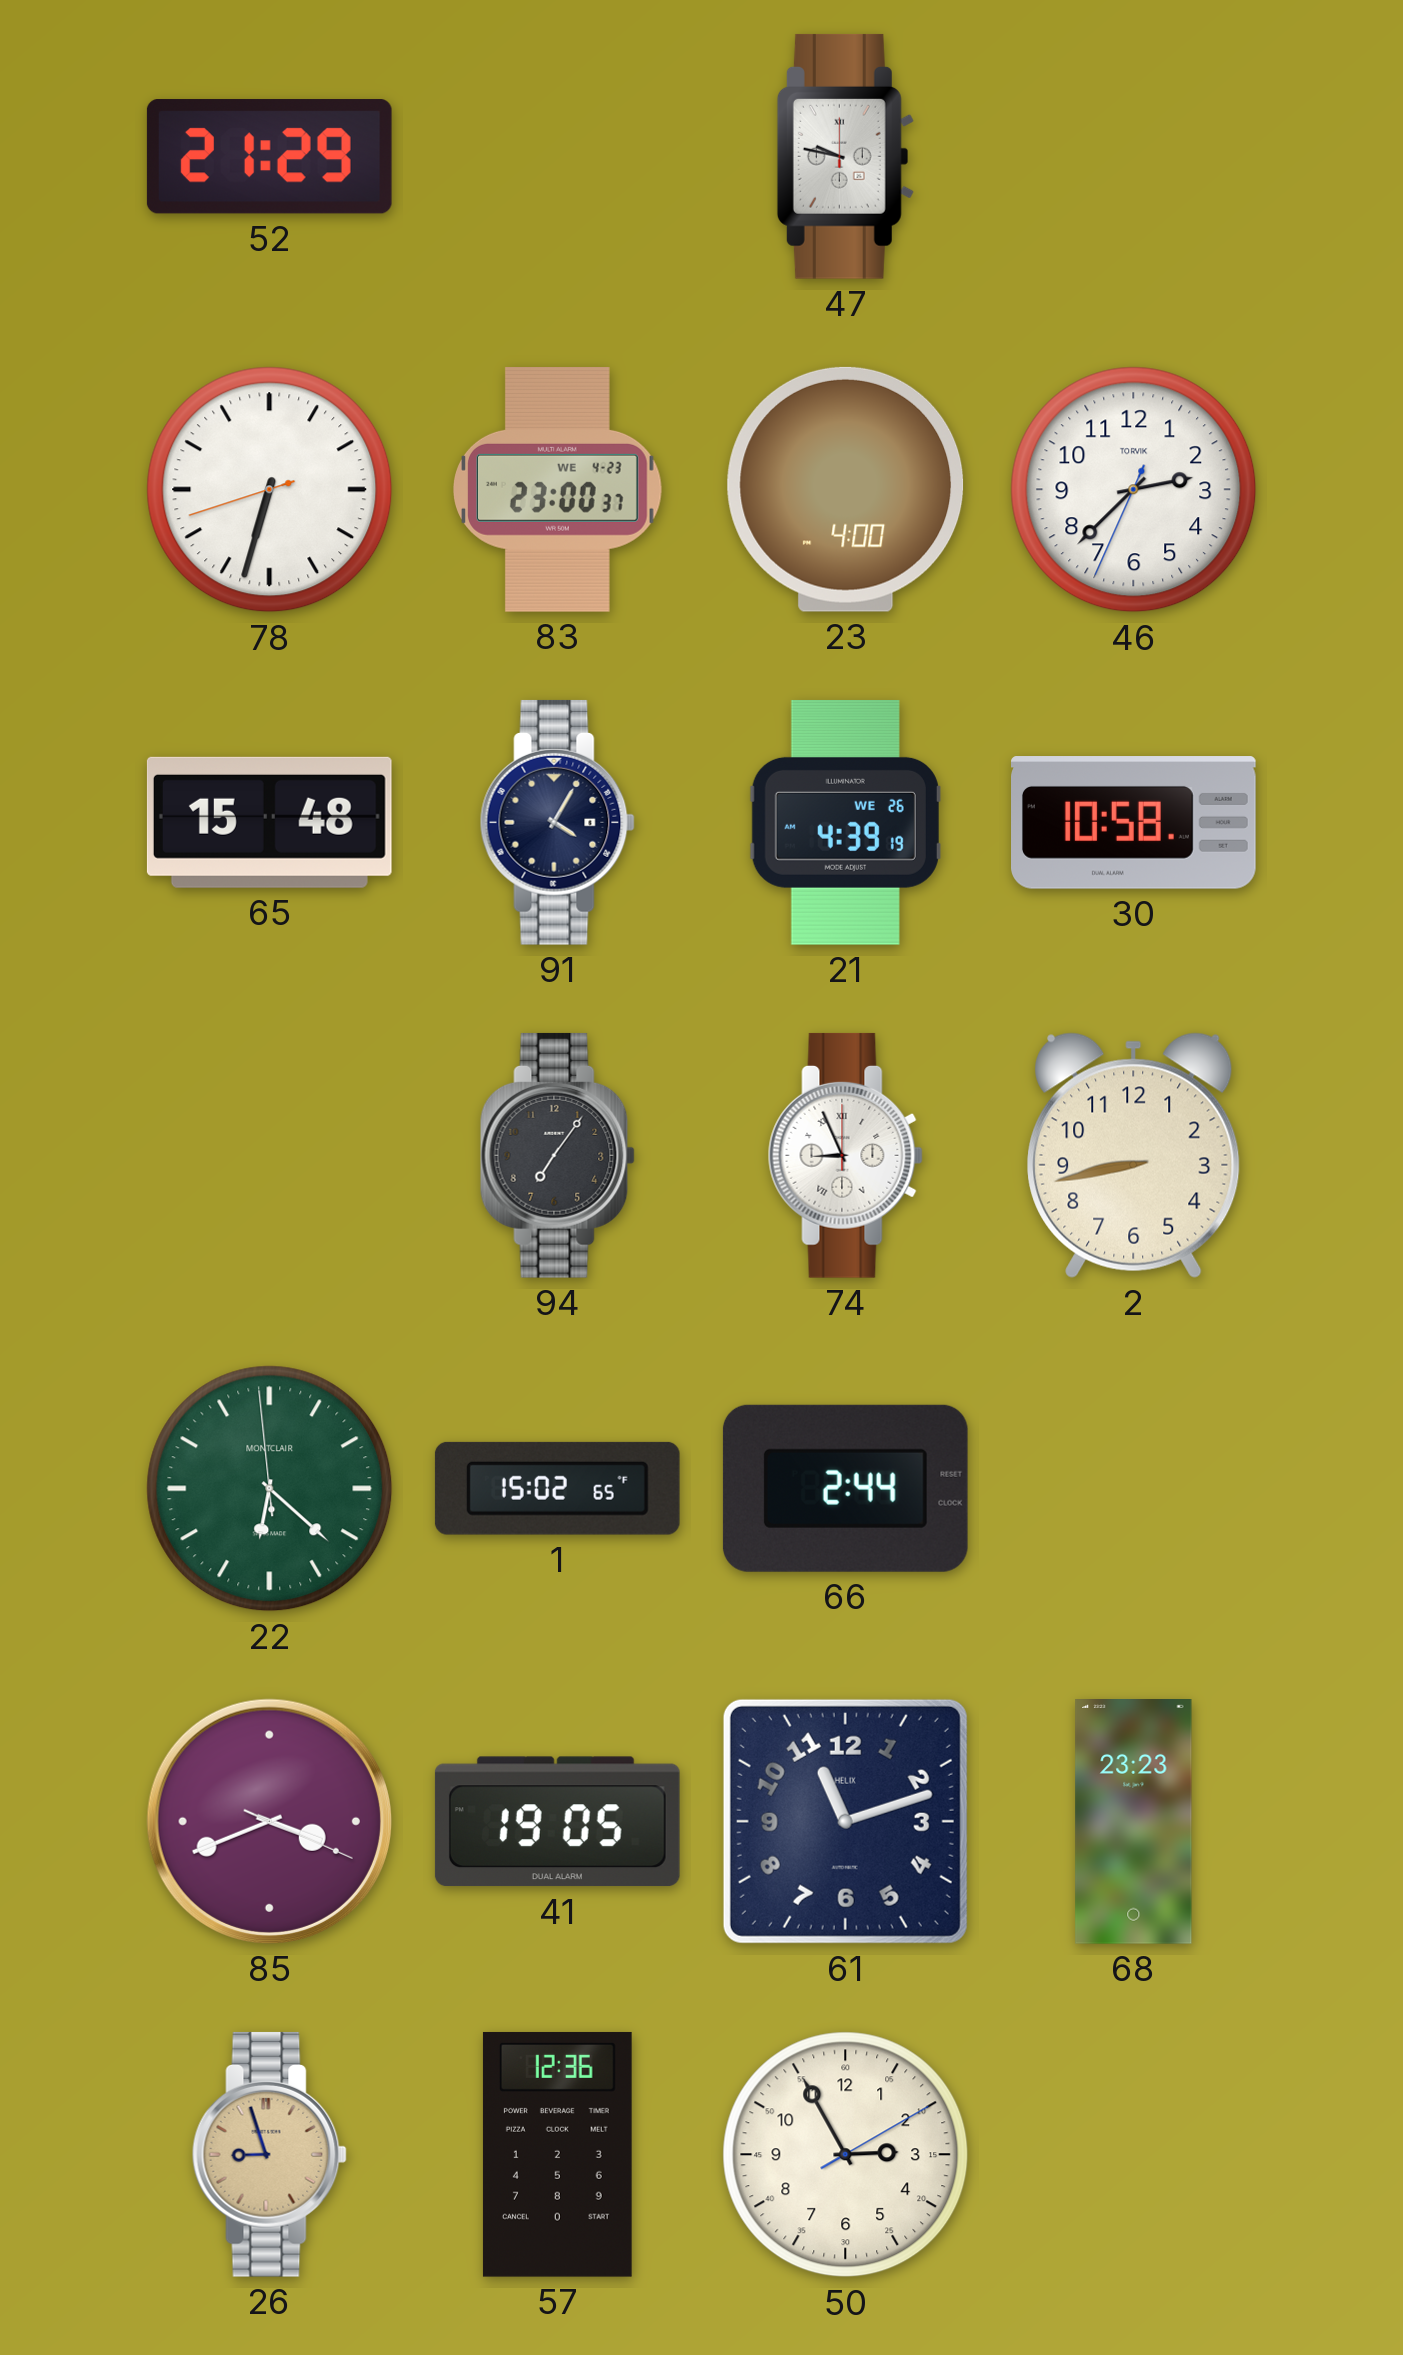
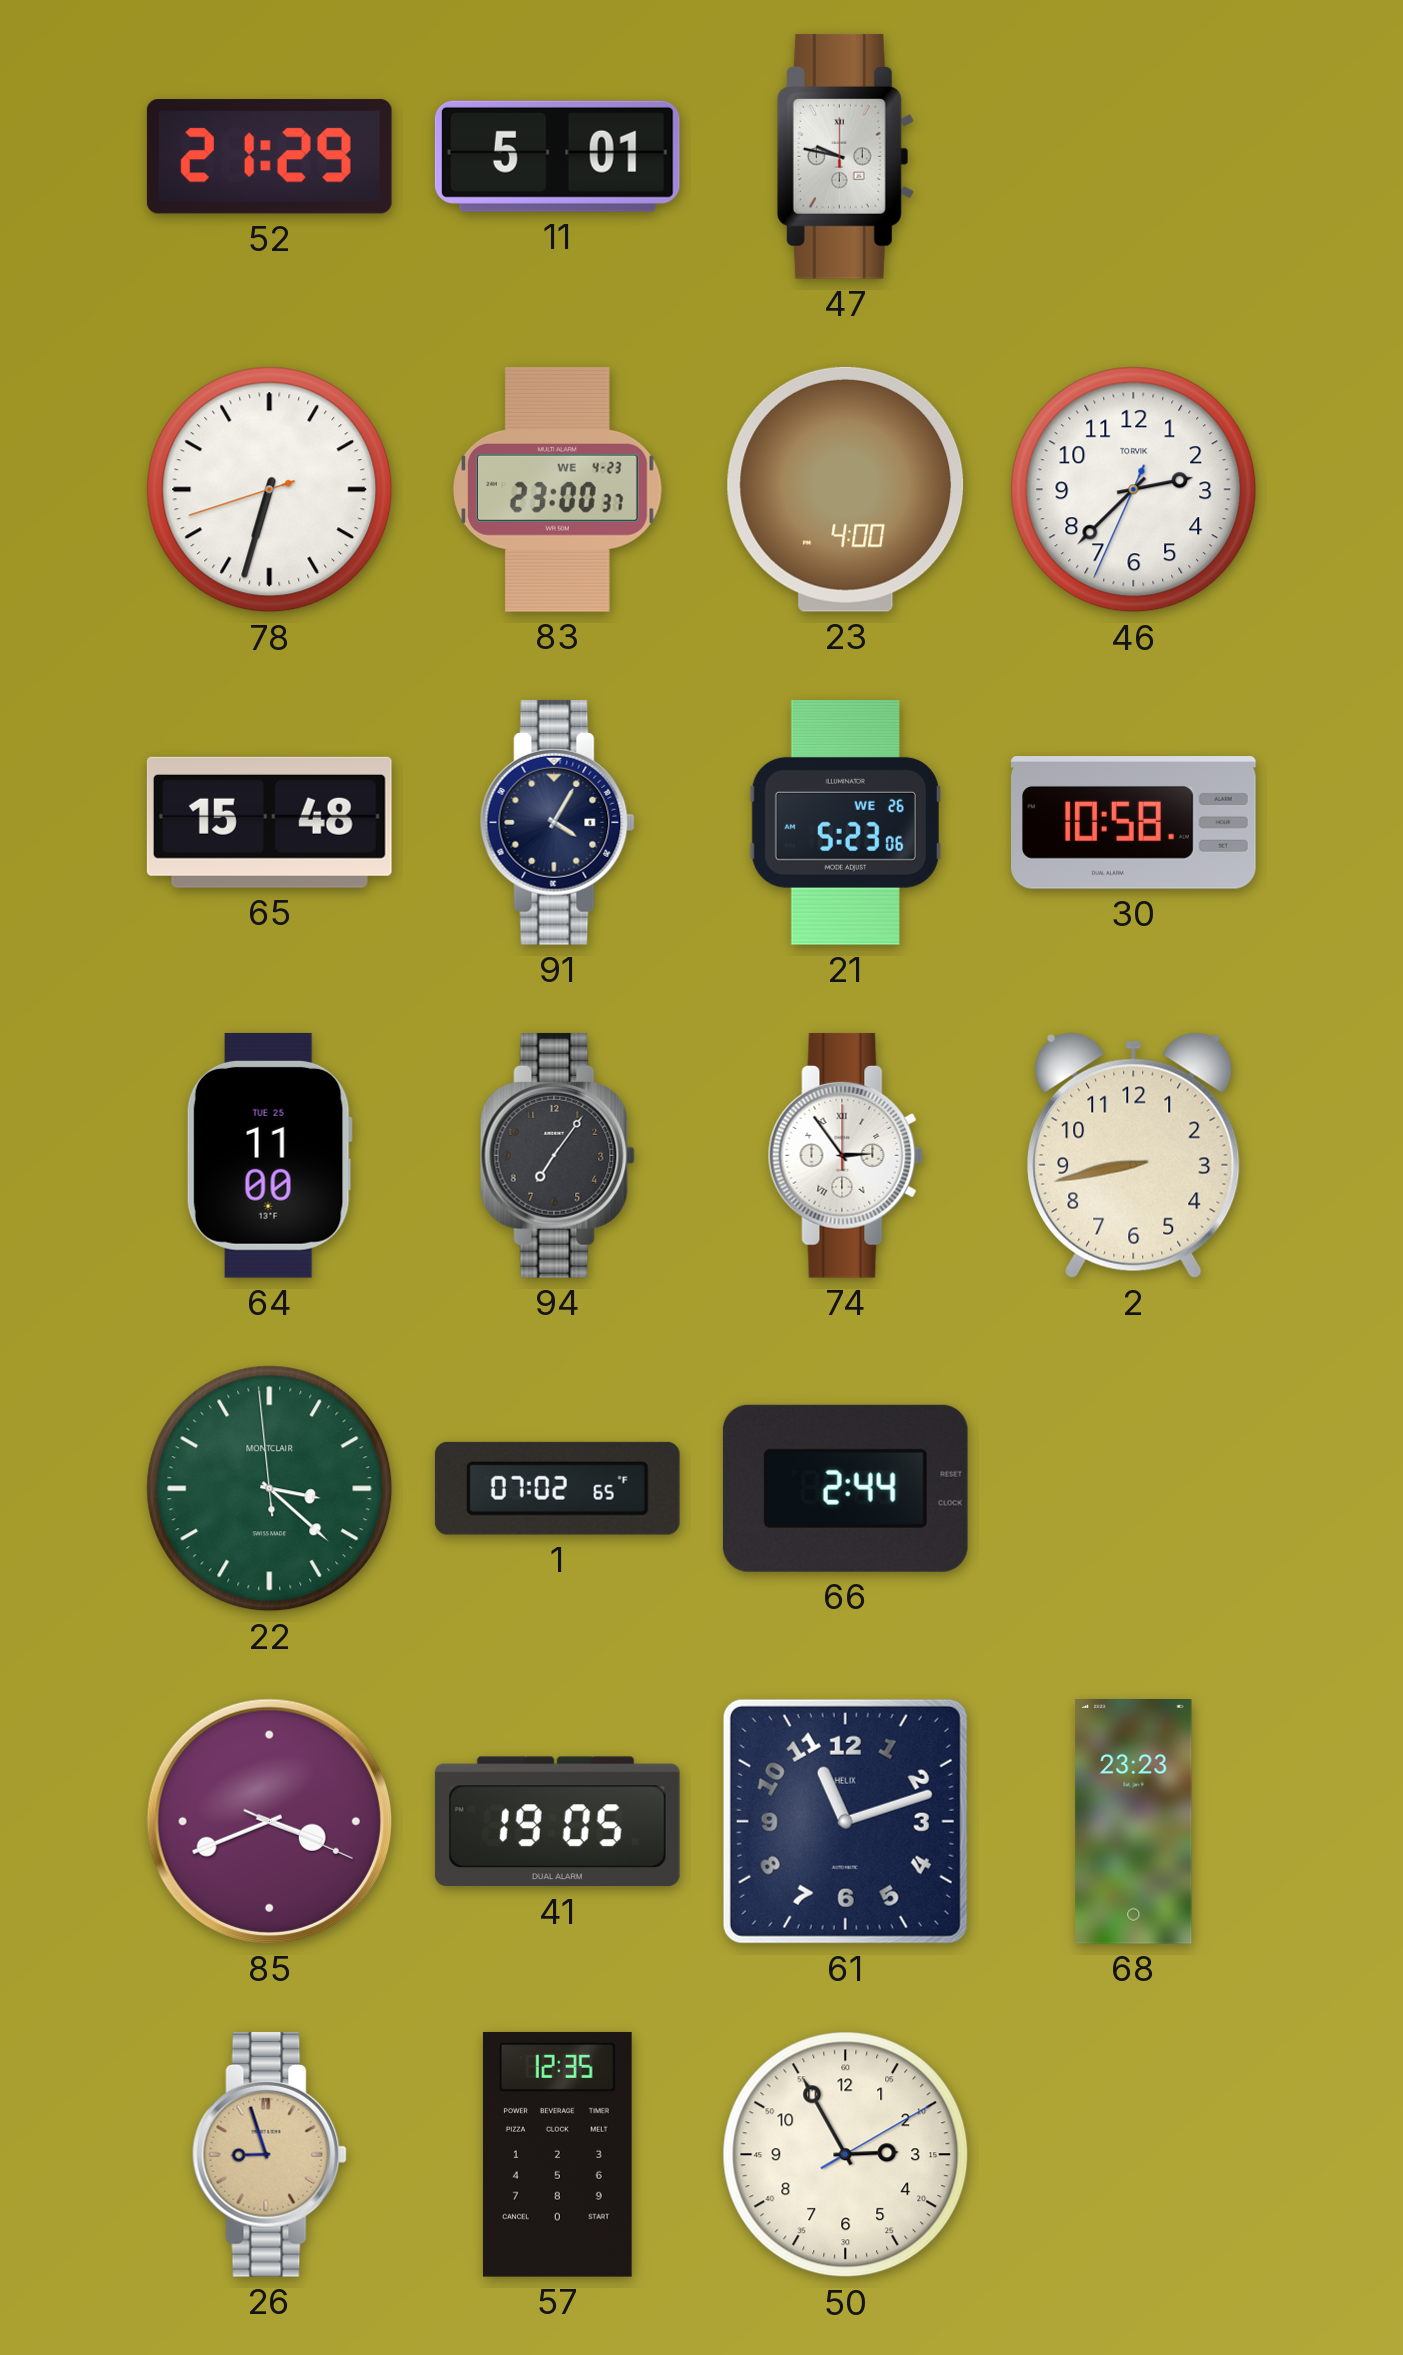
11: none -> 5:01
21: 4:39 -> 5:23
64: none -> 11:00
74: 8:56 -> 2:54
22: 6:21 -> 3:21
1: 15:02 -> 07:02
57: 12:36 -> 12:35
